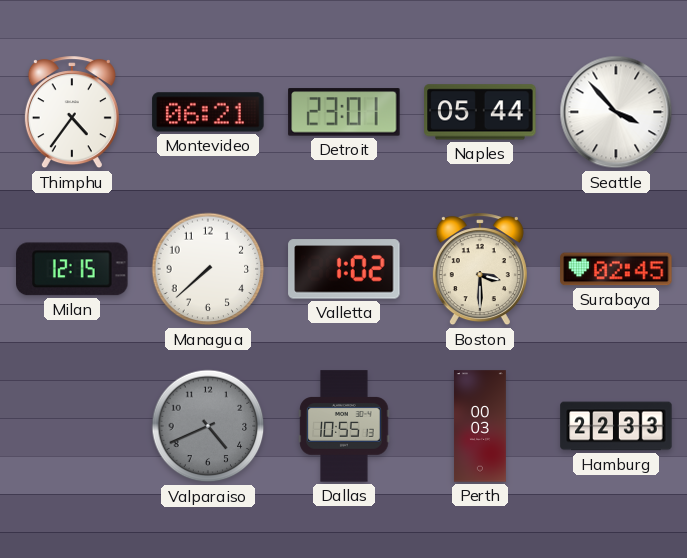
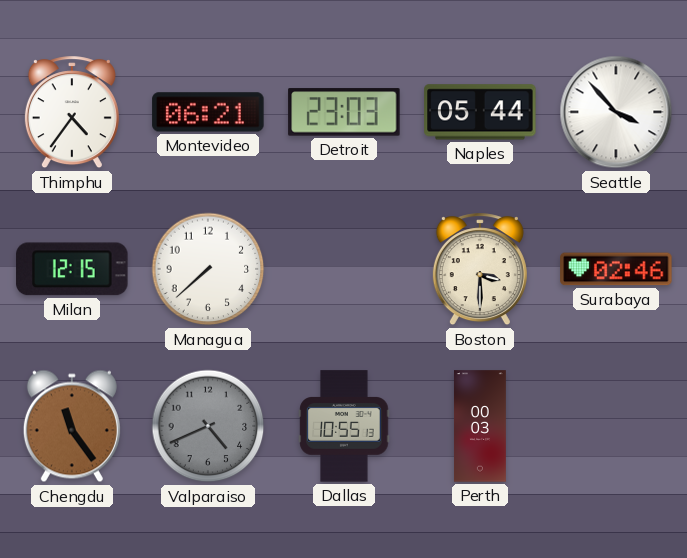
Detroit: 23:01 -> 23:03
Valletta: 1:02 -> none
Surabaya: 02:45 -> 02:46
Chengdu: none -> 11:24
Hamburg: 22:33 -> none
